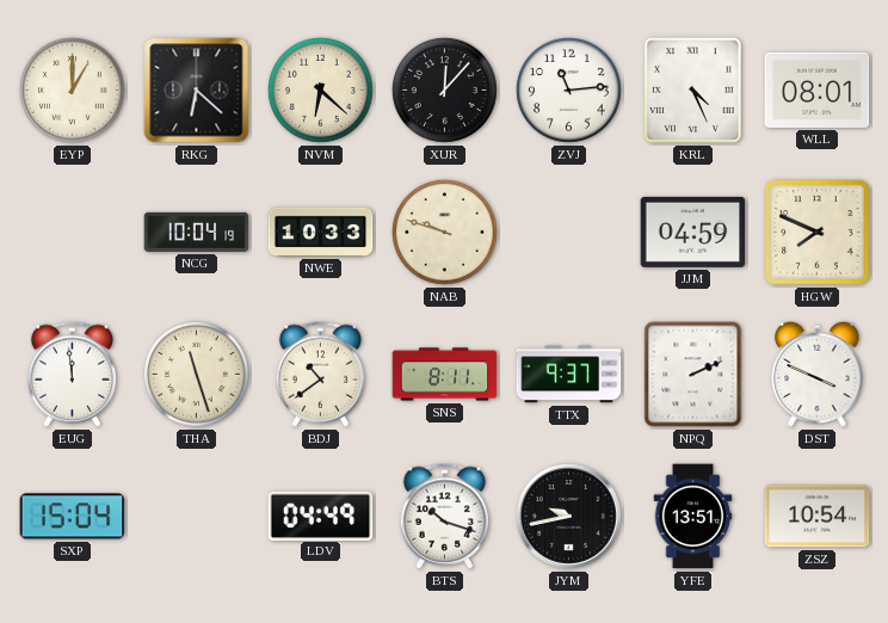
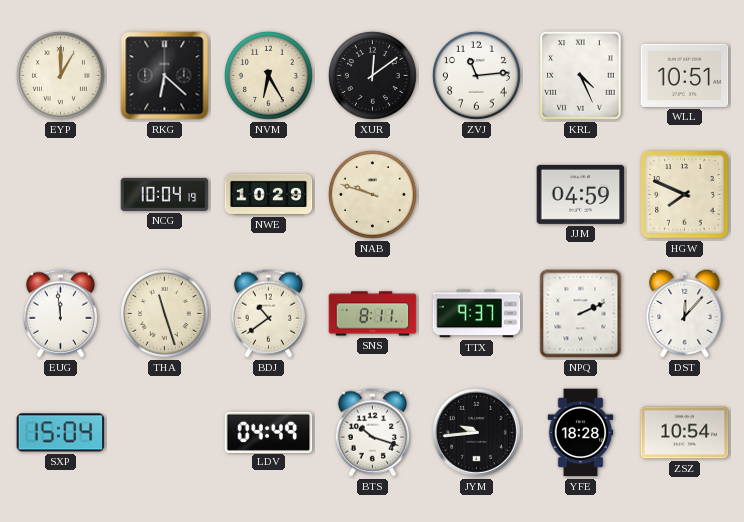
NVM: 6:22 -> 6:25
XUR: 12:07 -> 12:09
WLL: 08:01 -> 10:51
NWE: 10:33 -> 10:29
DST: 3:49 -> 12:07
JYM: 9:43 -> 9:44
YFE: 13:51 -> 18:28
